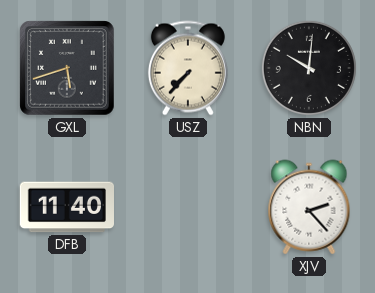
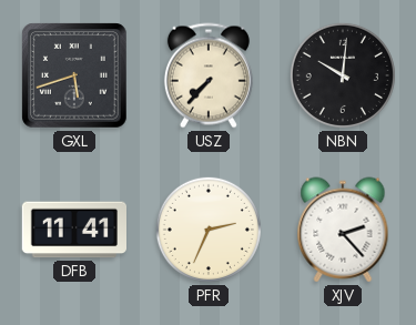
DFB: 11:40 -> 11:41
PFR: none -> 2:34
